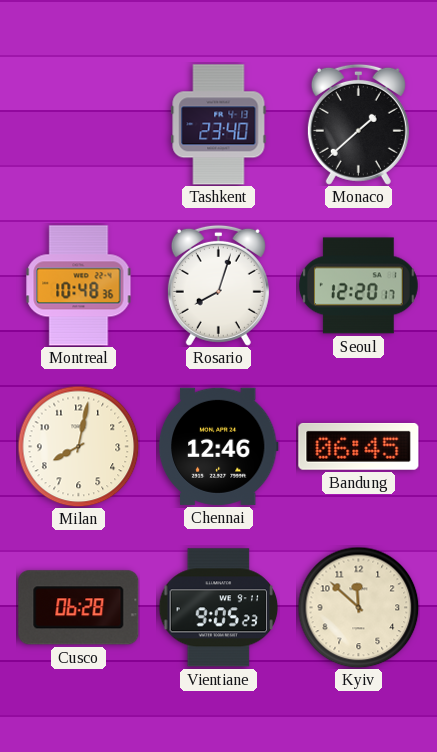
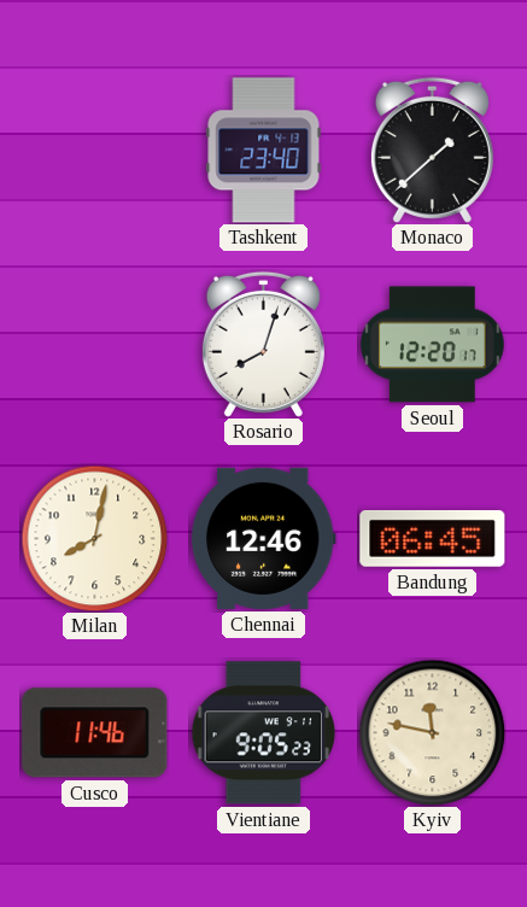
Montreal: 10:48 -> none
Cusco: 06:28 -> 11:46
Kyiv: 11:52 -> 11:47
